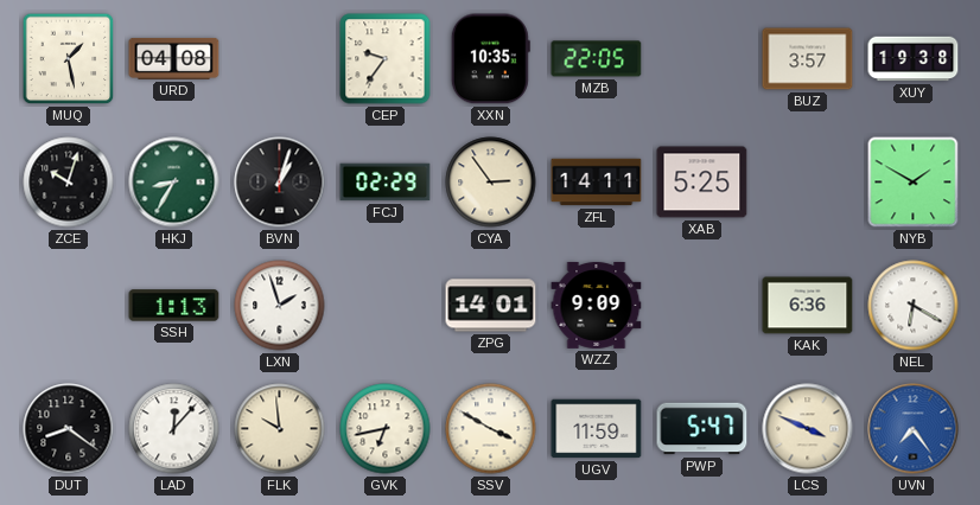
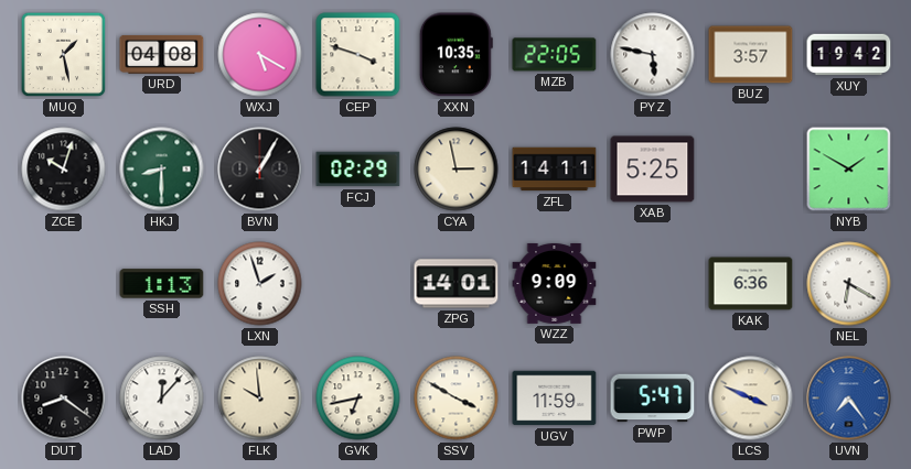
WXJ: none -> 5:20
CEP: 9:36 -> 3:48
PYZ: none -> 5:47
XUY: 19:38 -> 19:42
HKJ: 8:35 -> 8:30
BVN: 1:03 -> 1:05
CYA: 2:54 -> 2:58
